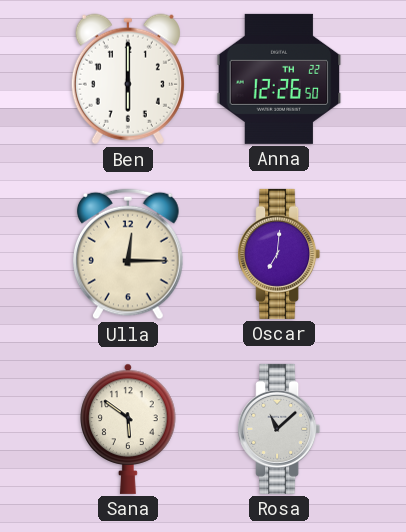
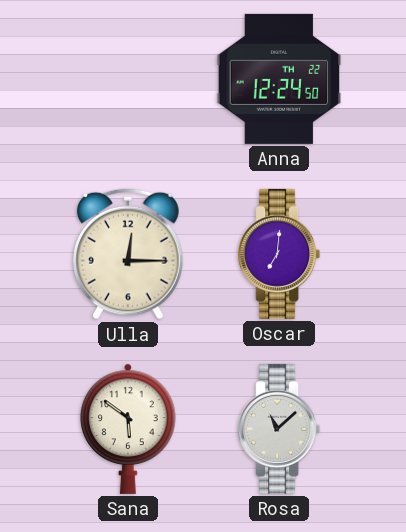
Ben: 6:00 -> none
Anna: 12:26 -> 12:24
